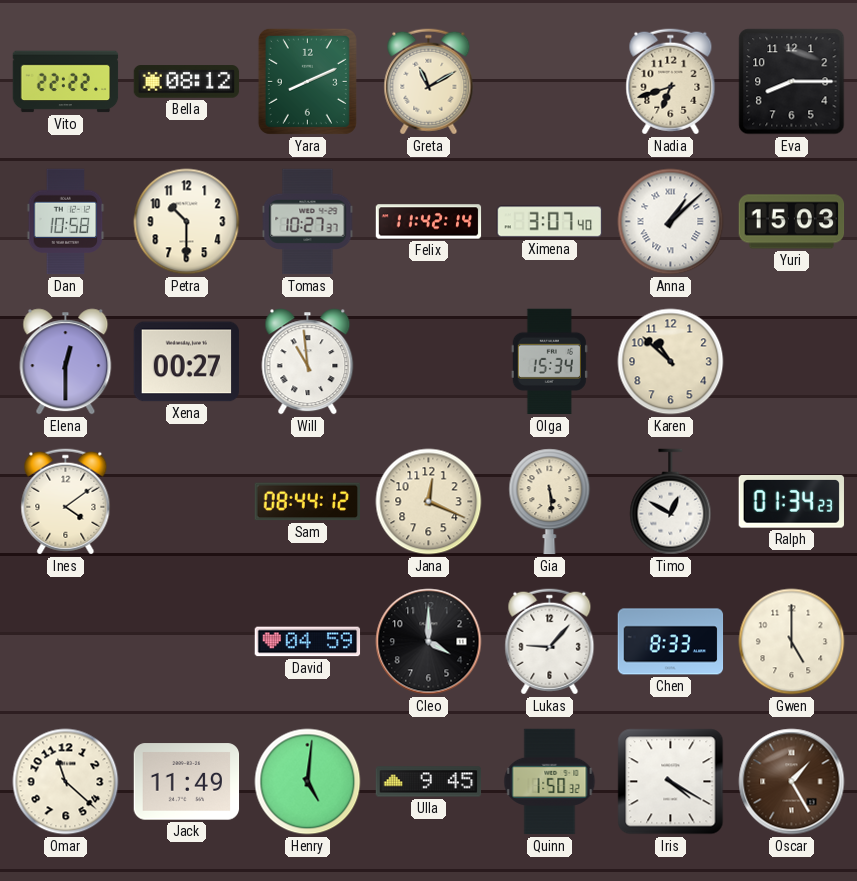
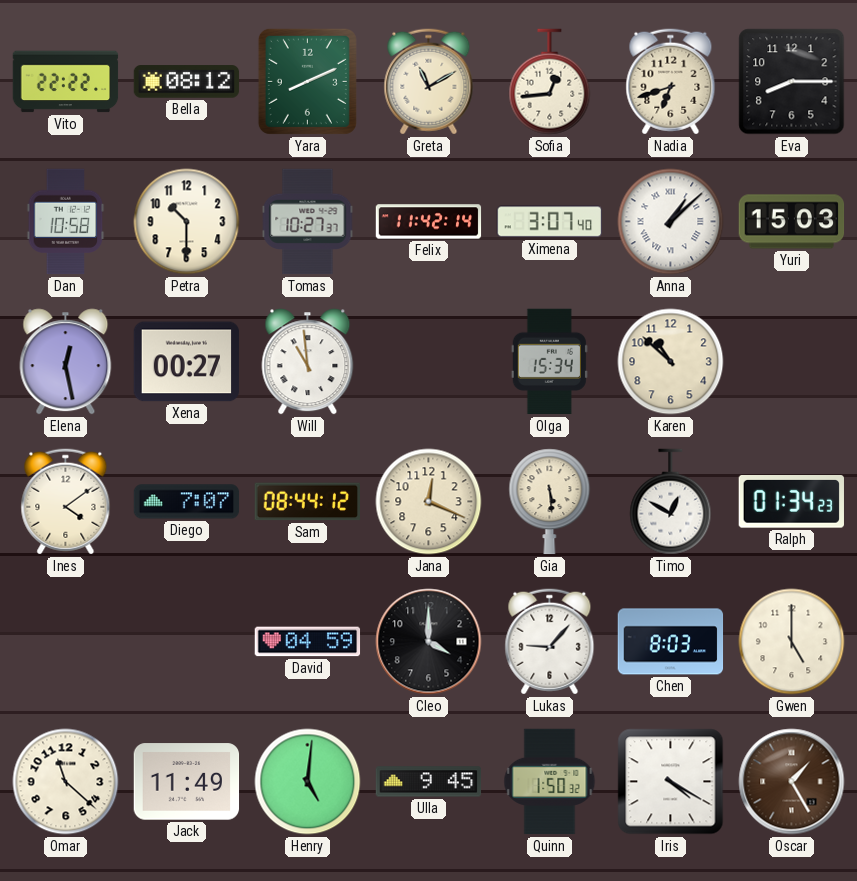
Sofia: none -> 12:44
Elena: 12:30 -> 12:28
Diego: none -> 7:07
Chen: 8:33 -> 8:03
